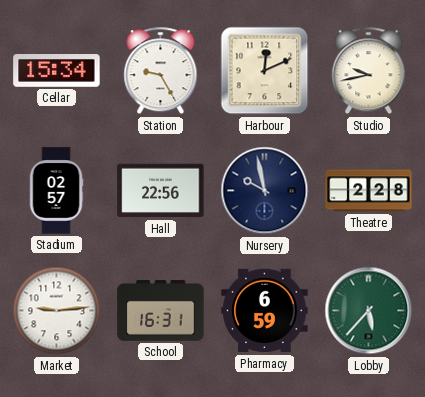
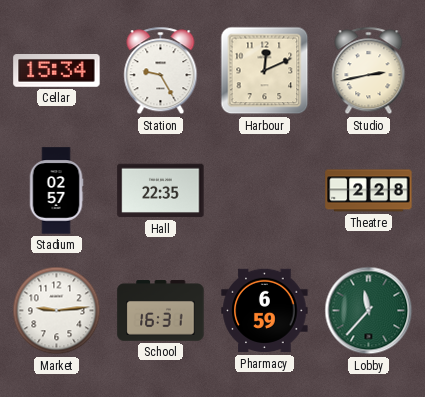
Studio: 9:43 -> 2:43
Hall: 22:56 -> 22:35
Nursery: 9:58 -> none
Lobby: 5:37 -> 11:37
